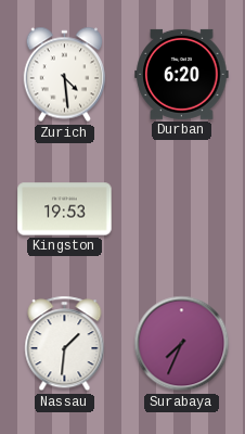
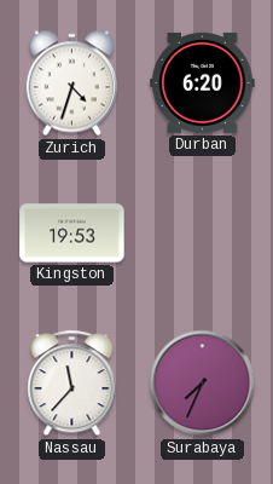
Zurich: 4:29 -> 4:33
Nassau: 1:31 -> 11:37
